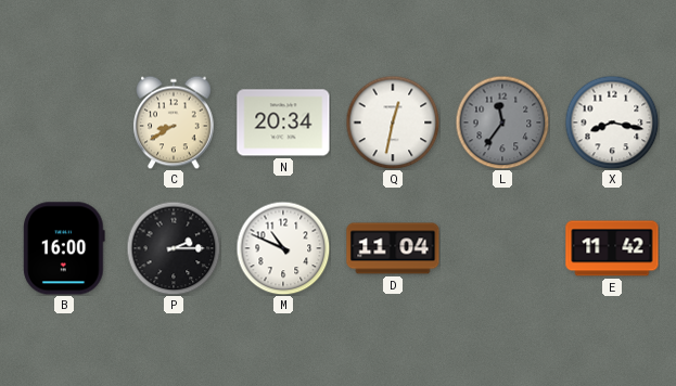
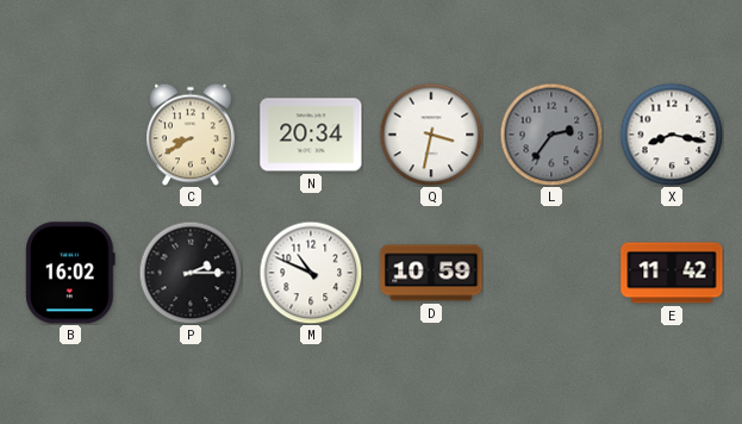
Q: 12:32 -> 3:32
L: 11:36 -> 2:36
B: 16:00 -> 16:02
D: 11:04 -> 10:59
